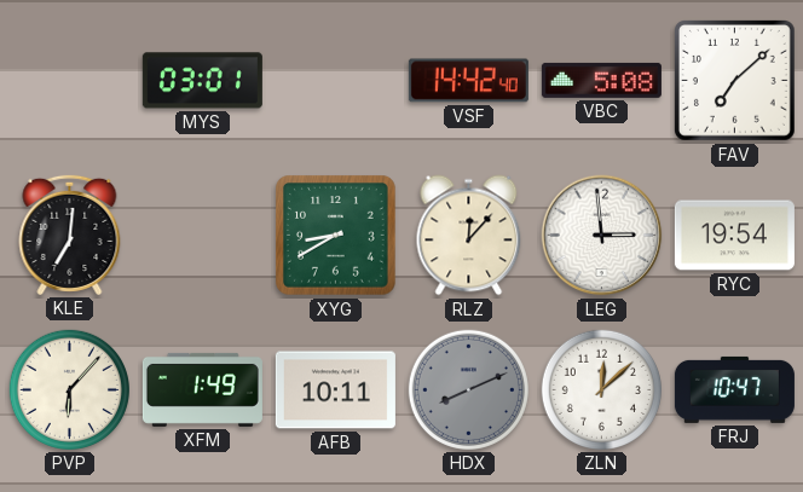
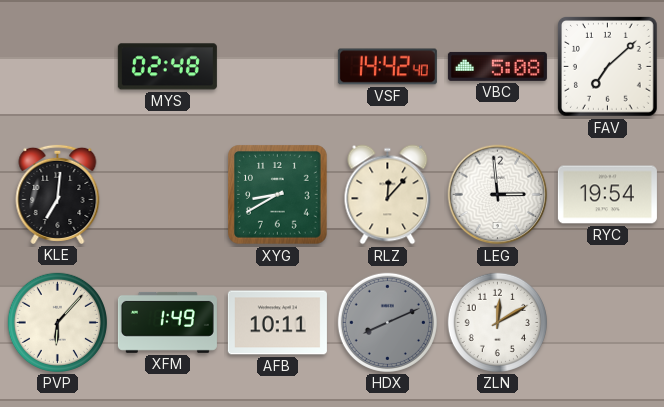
MYS: 03:01 -> 02:48
ZLN: 12:08 -> 12:10
FRJ: 10:47 -> none
